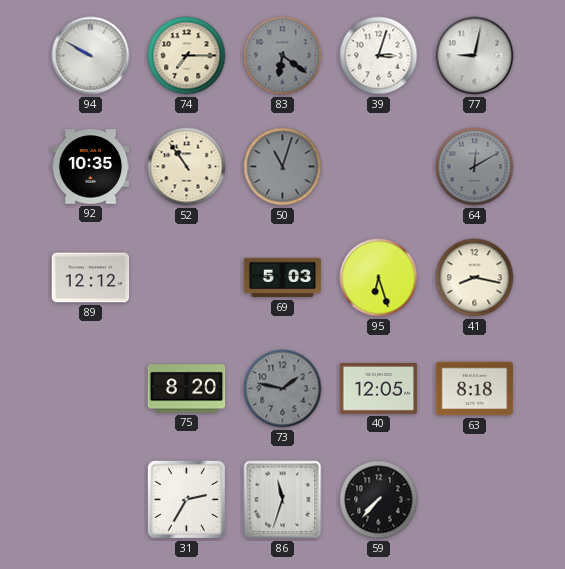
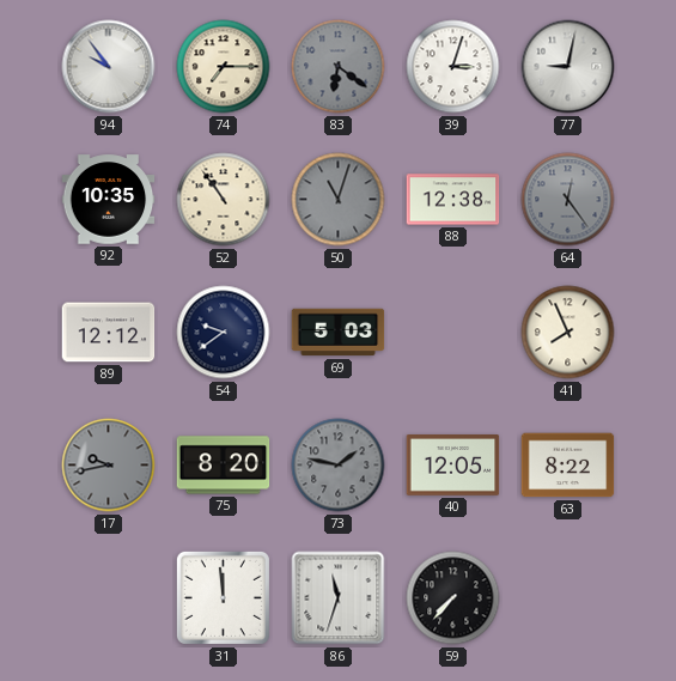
94: 9:50 -> 9:54
88: none -> 12:38
64: 12:10 -> 12:24
54: none -> 9:39
95: 6:27 -> none
41: 8:17 -> 7:56
17: none -> 9:43
63: 8:18 -> 8:22
31: 2:35 -> 11:59
